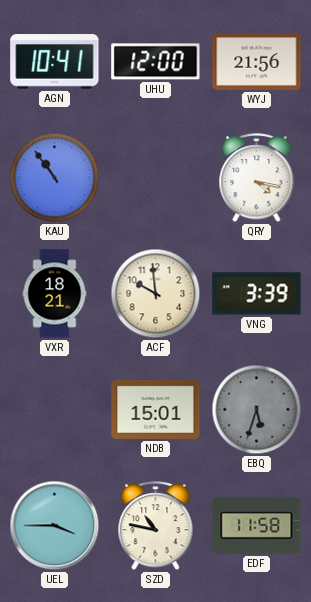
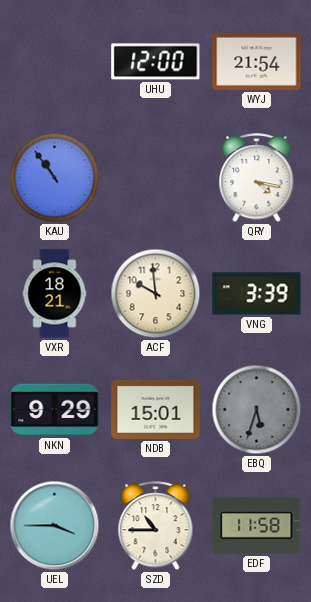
AGN: 10:41 -> none
WYJ: 21:56 -> 21:54
NKN: none -> 9:29
SZD: 10:47 -> 10:45
